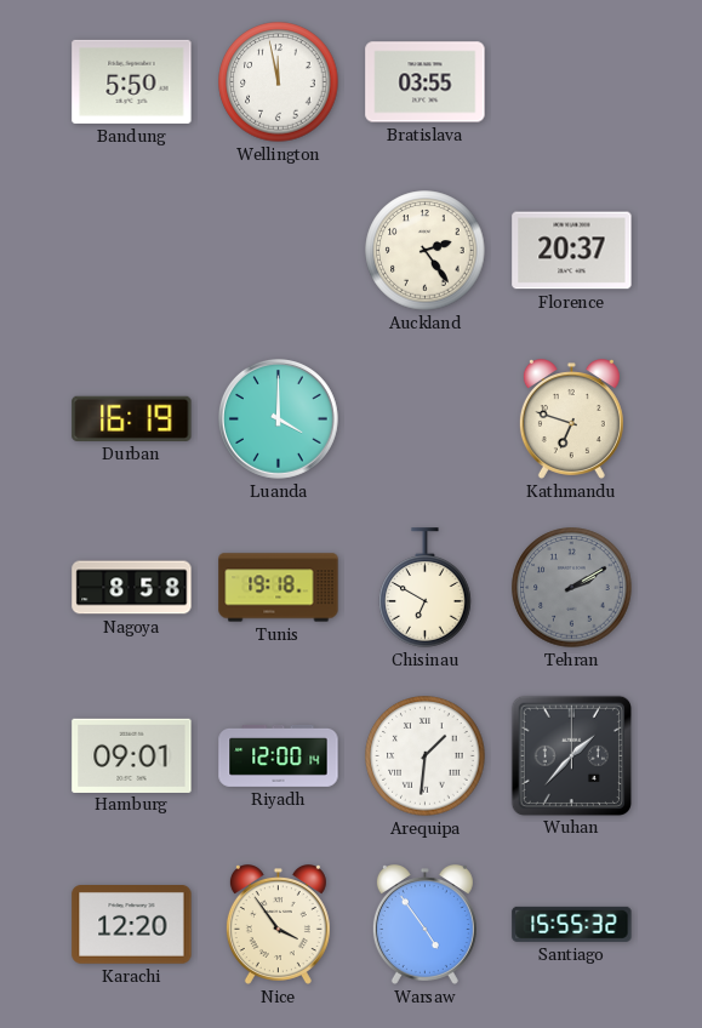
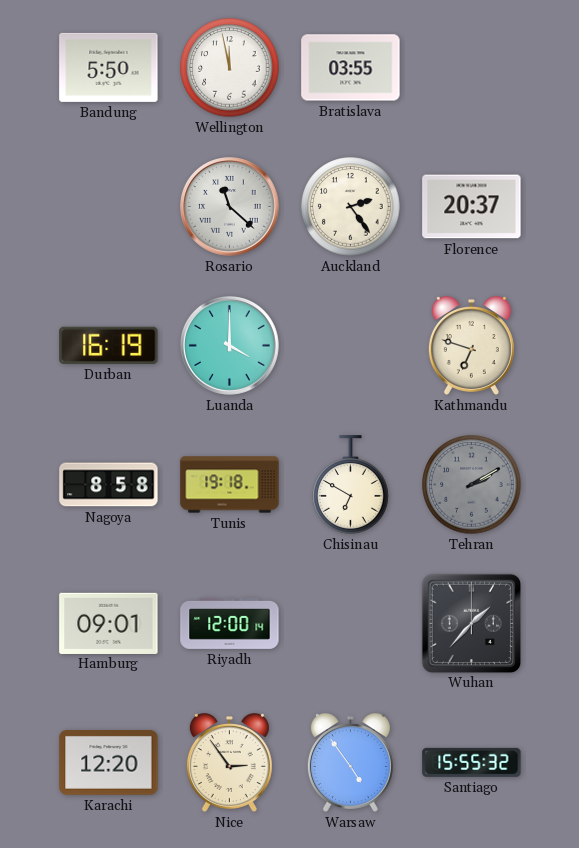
Rosario: none -> 11:22
Arequipa: 1:31 -> none
Nice: 3:54 -> 2:54
